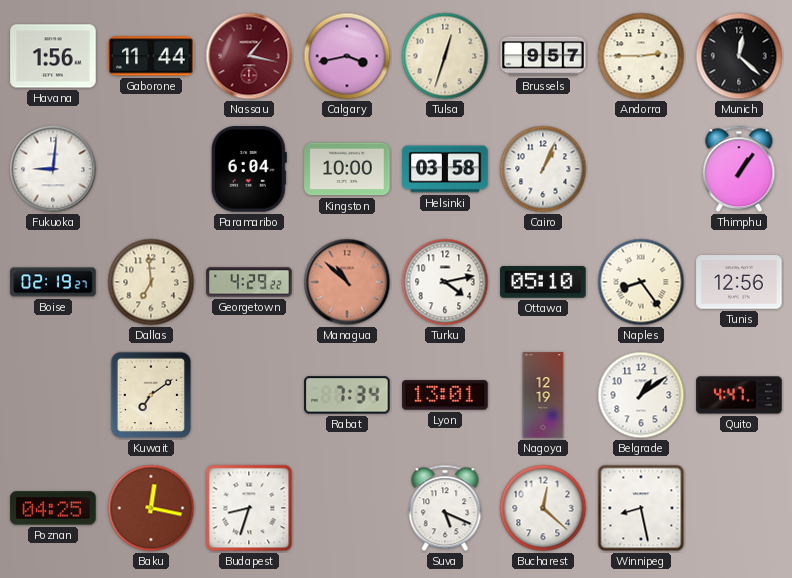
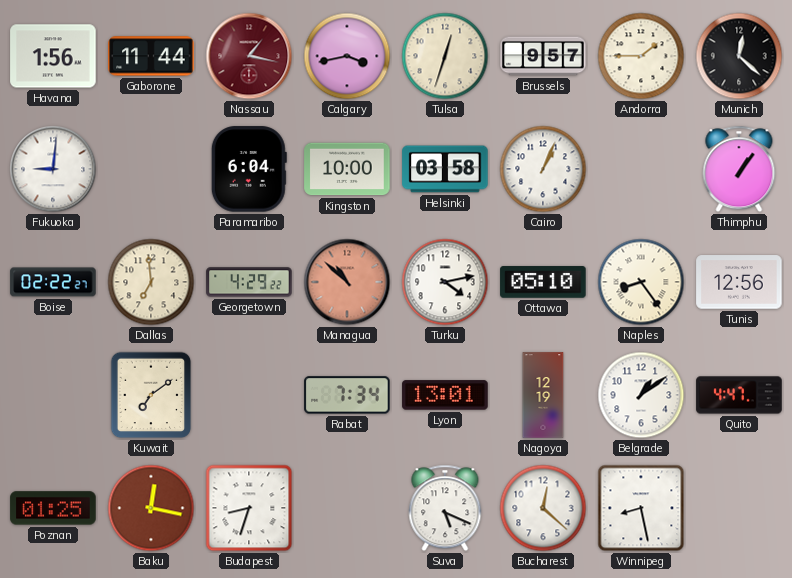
Andorra: 2:45 -> 1:45
Boise: 02:19 -> 02:22
Poznan: 04:25 -> 01:25
